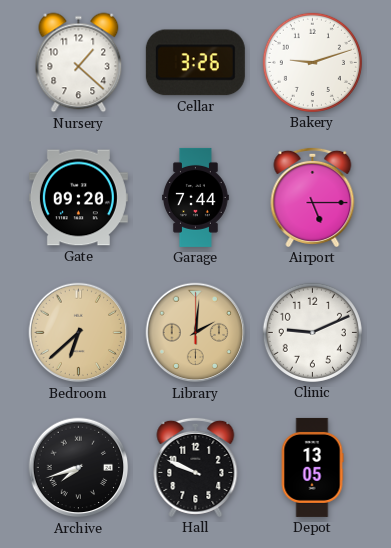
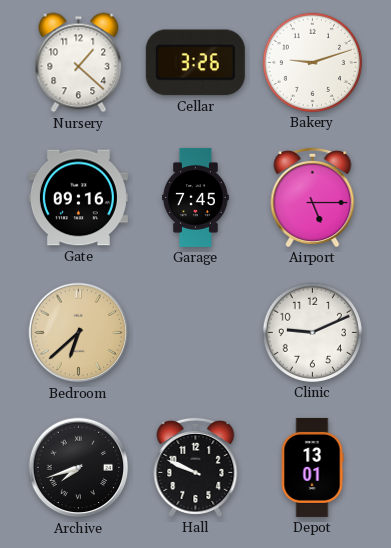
Gate: 09:20 -> 09:16
Garage: 7:44 -> 7:45
Library: 2:01 -> none
Depot: 13:05 -> 13:01
